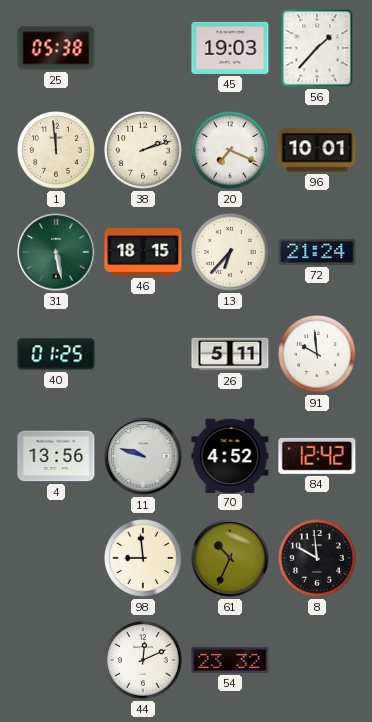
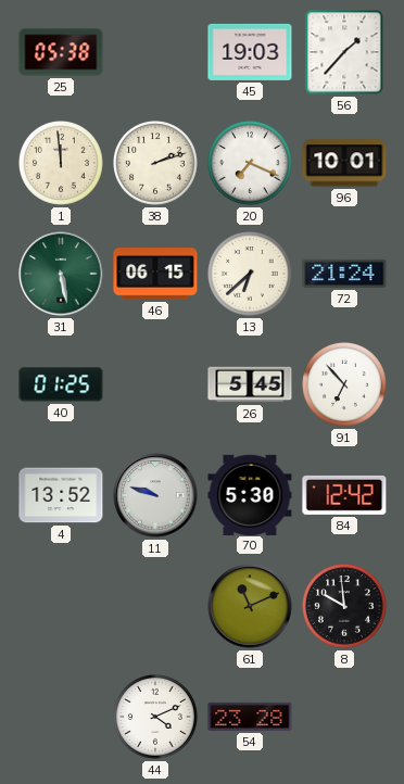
46: 18:15 -> 06:15
13: 6:37 -> 6:38
26: 5:11 -> 5:45
91: 9:59 -> 6:53
4: 13:56 -> 13:52
70: 4:52 -> 5:30
98: 8:59 -> none
61: 10:34 -> 11:11
44: 12:11 -> 4:11
54: 23:32 -> 23:28
